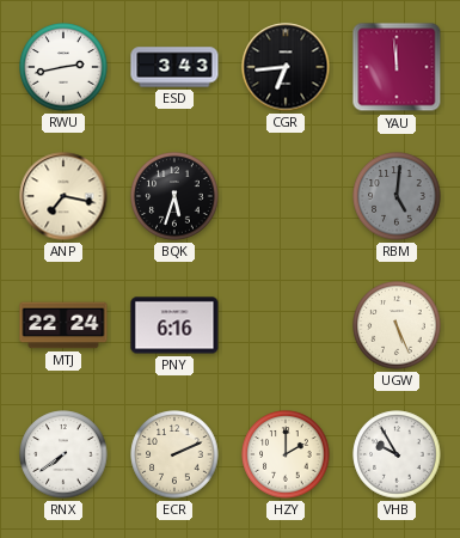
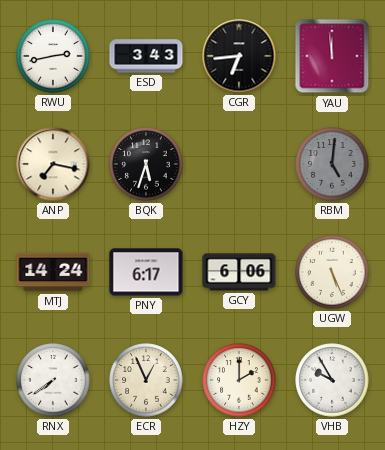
MTJ: 22:24 -> 14:24
PNY: 6:16 -> 6:17
GCY: none -> 6:06
ECR: 2:11 -> 12:56
